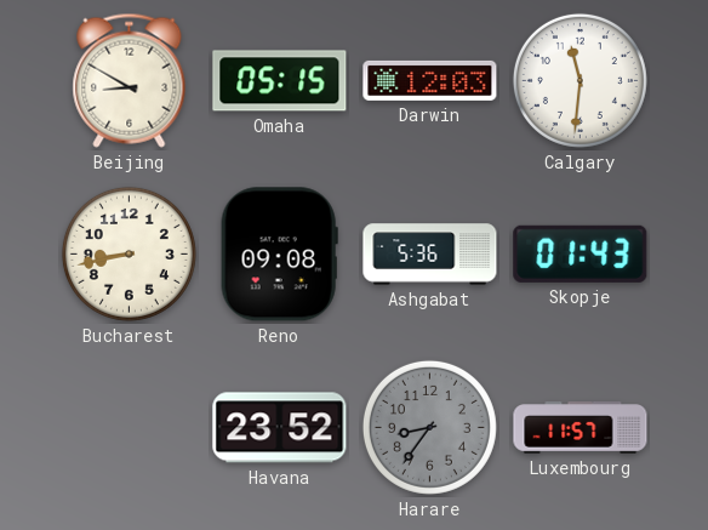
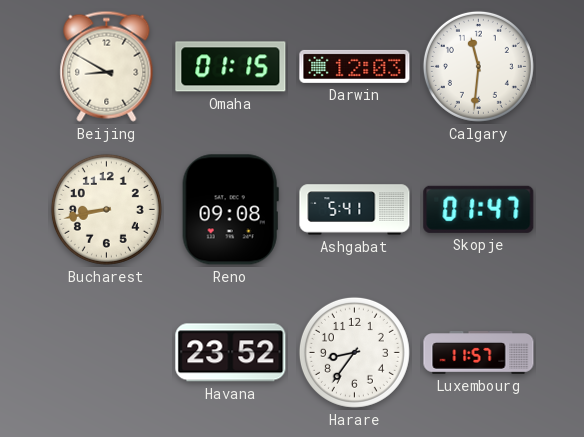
Omaha: 05:15 -> 01:15
Ashgabat: 5:36 -> 5:41
Skopje: 01:43 -> 01:47
Harare dial: grey -> white
